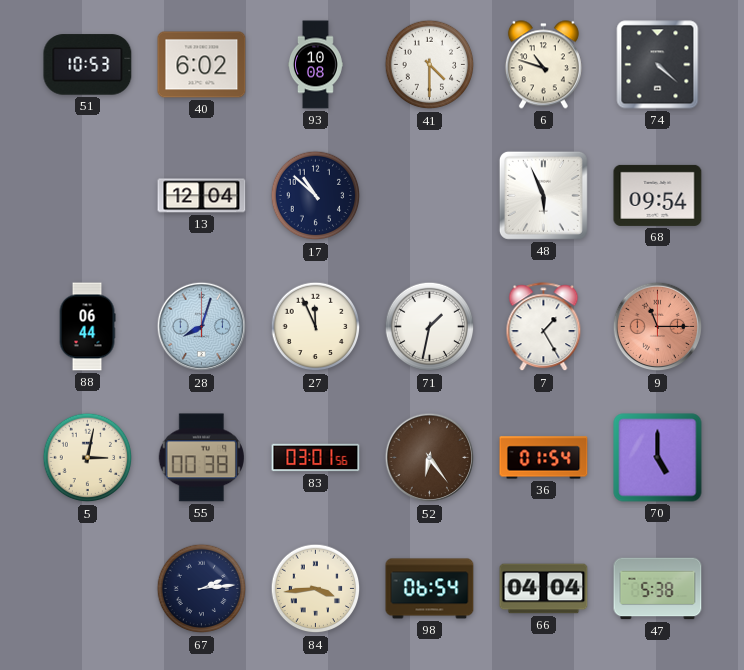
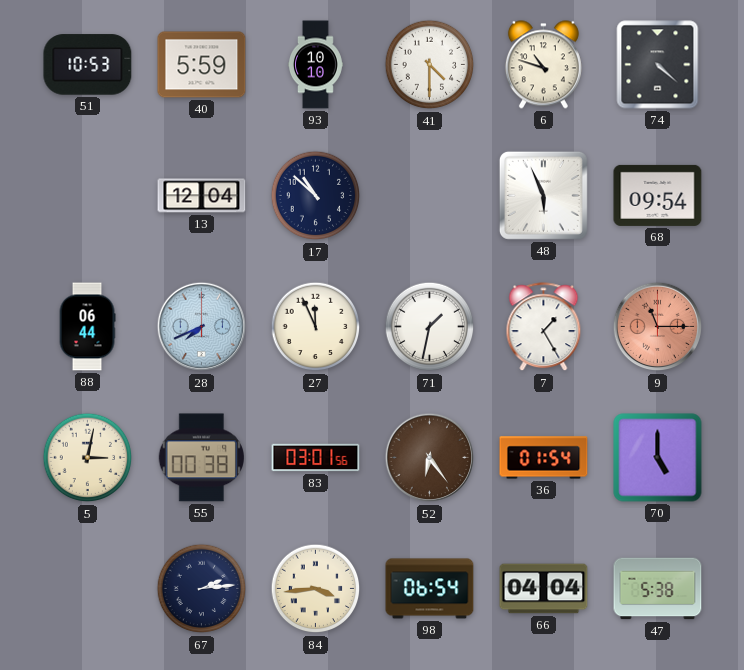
40: 6:02 -> 5:59
93: 10:08 -> 10:10
28: 8:03 -> 7:41
